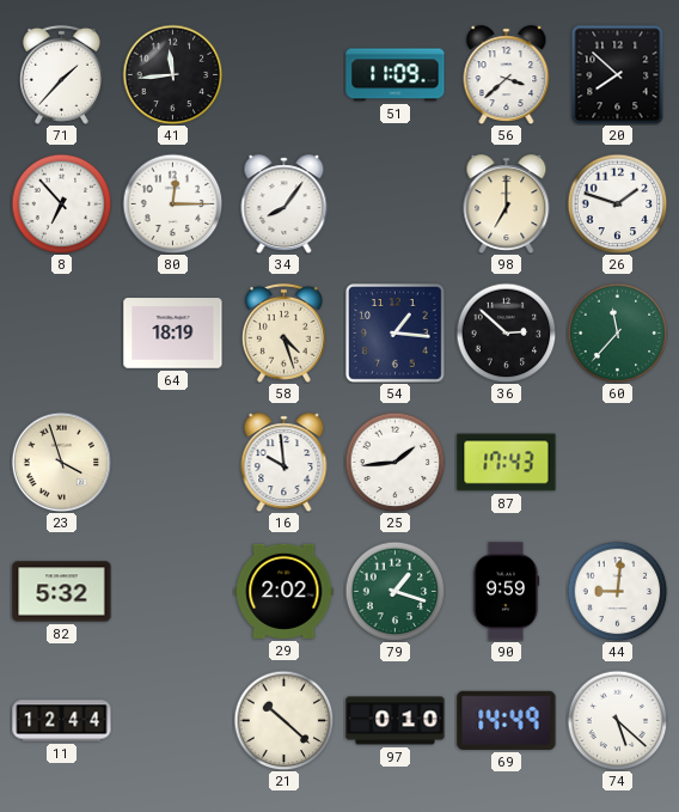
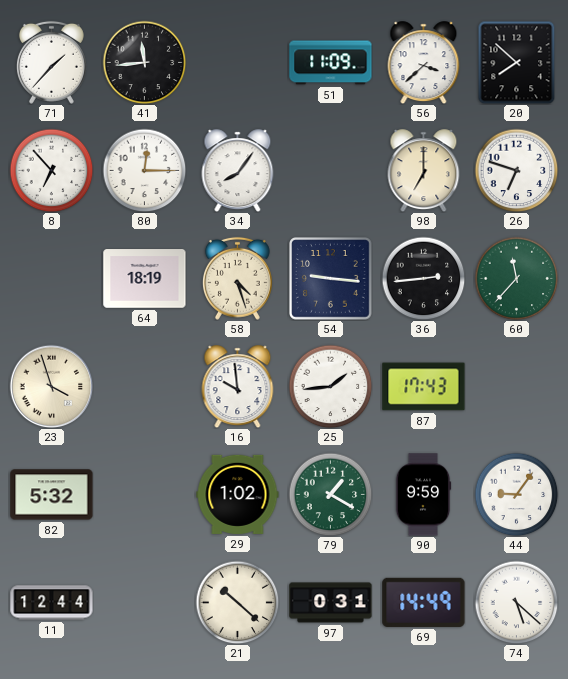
26: 1:48 -> 6:48
54: 1:16 -> 9:16
36: 2:52 -> 2:44
29: 2:02 -> 1:02
79: 1:18 -> 1:20
44: 9:01 -> 9:06
97: 0:10 -> 0:31
